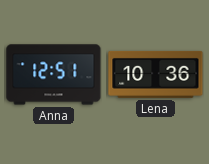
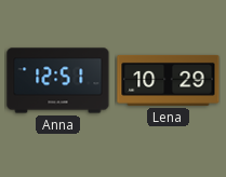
Lena: 10:36 -> 10:29
